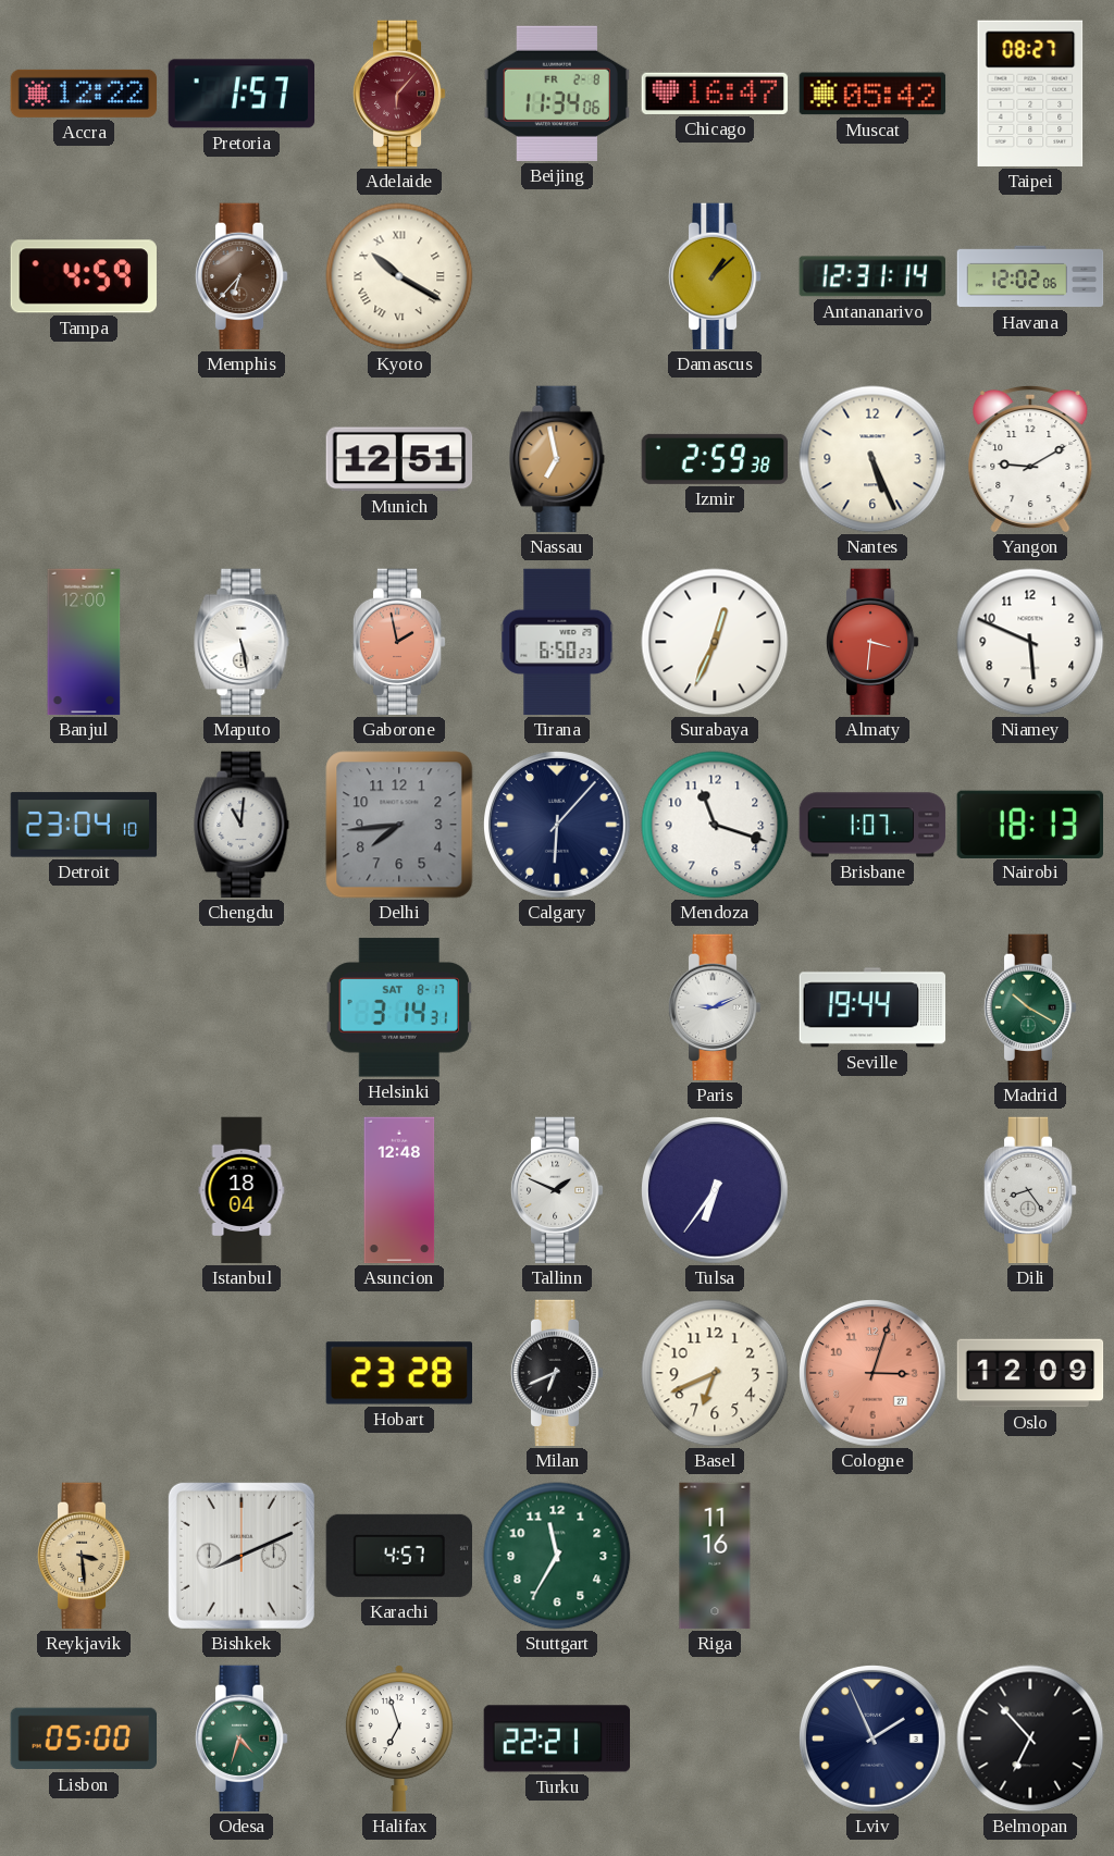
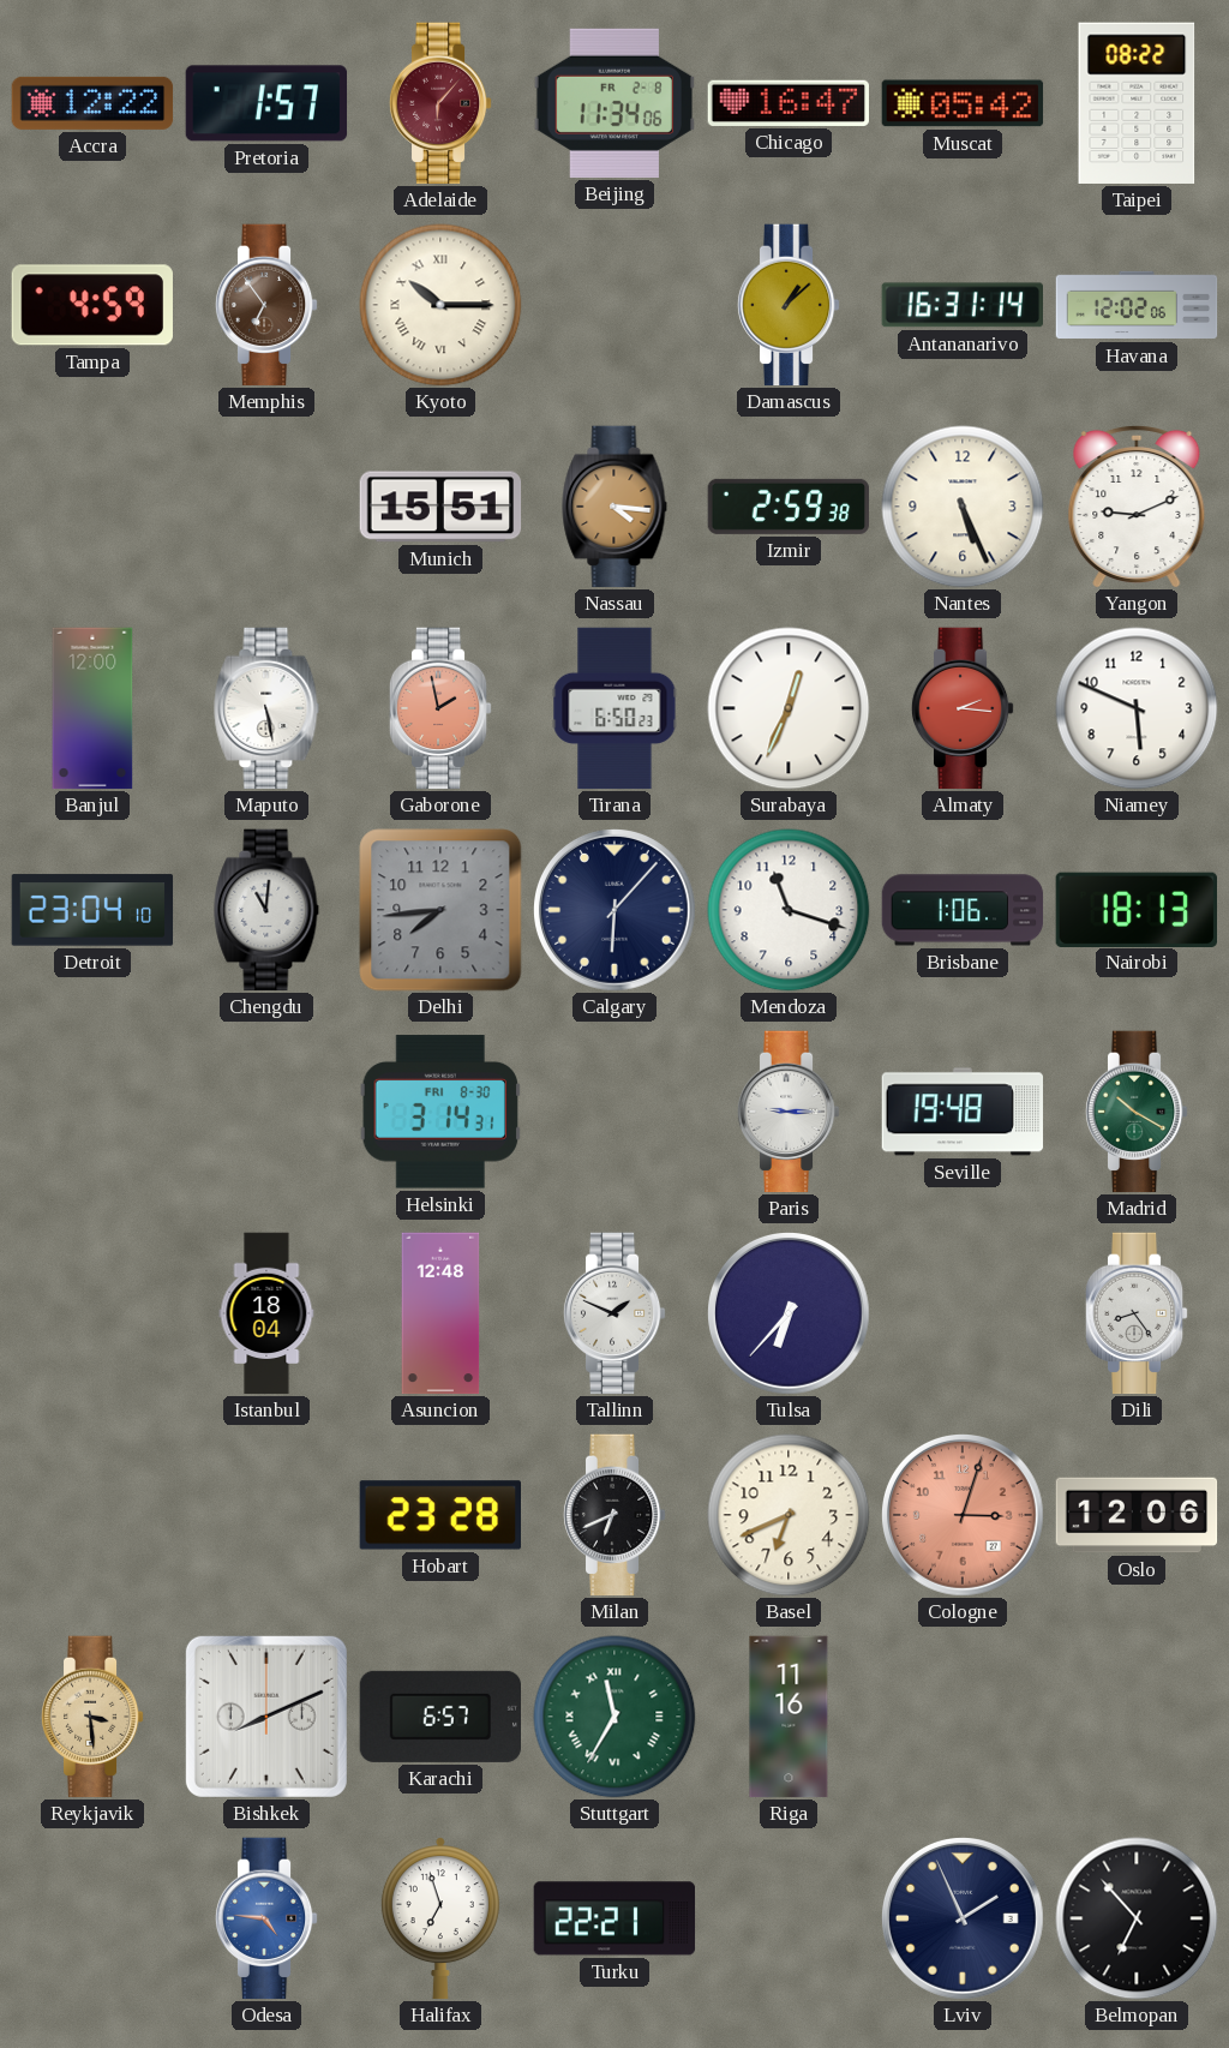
Taipei: 08:27 -> 08:22
Memphis: 6:37 -> 6:54
Kyoto: 10:20 -> 10:15
Antananarivo: 12:31 -> 16:31
Munich: 12:51 -> 15:51
Nassau: 6:58 -> 4:16
Yangon: 9:10 -> 9:11
Almaty: 3:31 -> 2:16
Brisbane: 1:07 -> 1:06
Helsinki date: SAT 8-17 -> FRI 8-30
Paris: 9:11 -> 9:15
Seville: 19:44 -> 19:48
Tulsa: 6:36 -> 6:37
Oslo: 12:09 -> 12:06
Karachi: 4:57 -> 6:57
Stuttgart numerals: Arabic -> Roman
Lisbon: 05:00 -> none
Odesa: 4:33 -> 4:46
Odesa dial: green -> blue
